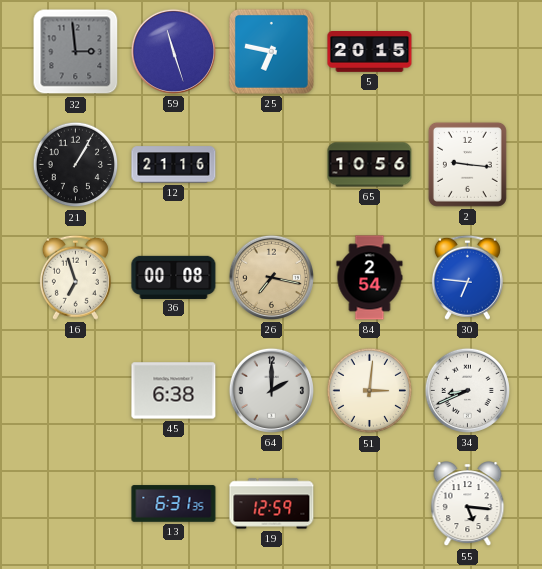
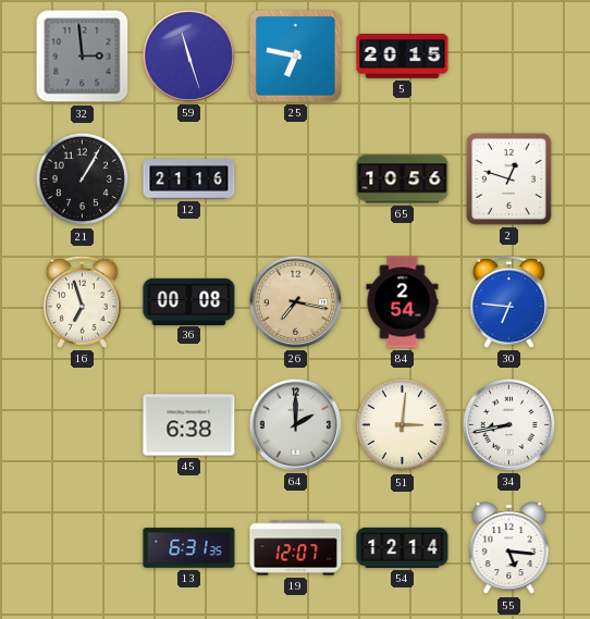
2: 9:16 -> 12:48
34: 8:41 -> 8:43
19: 12:59 -> 12:07
54: none -> 12:14
